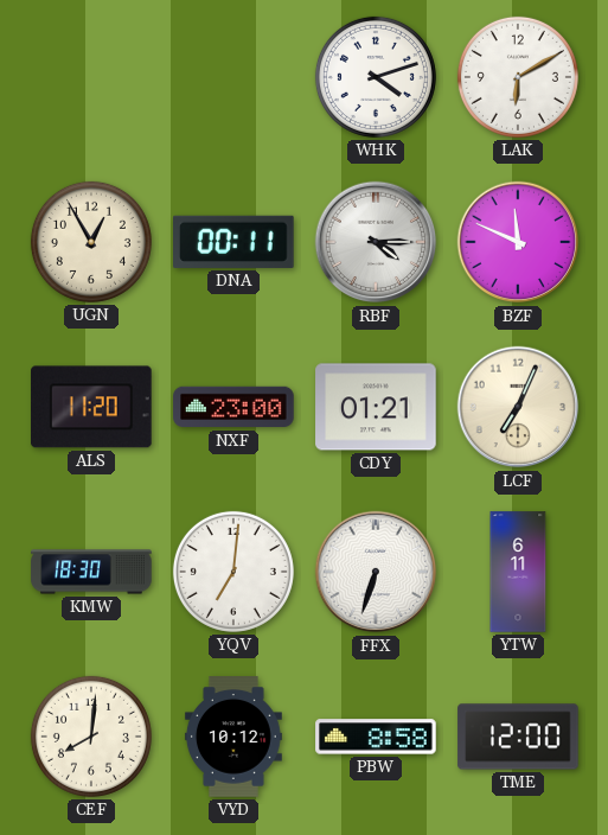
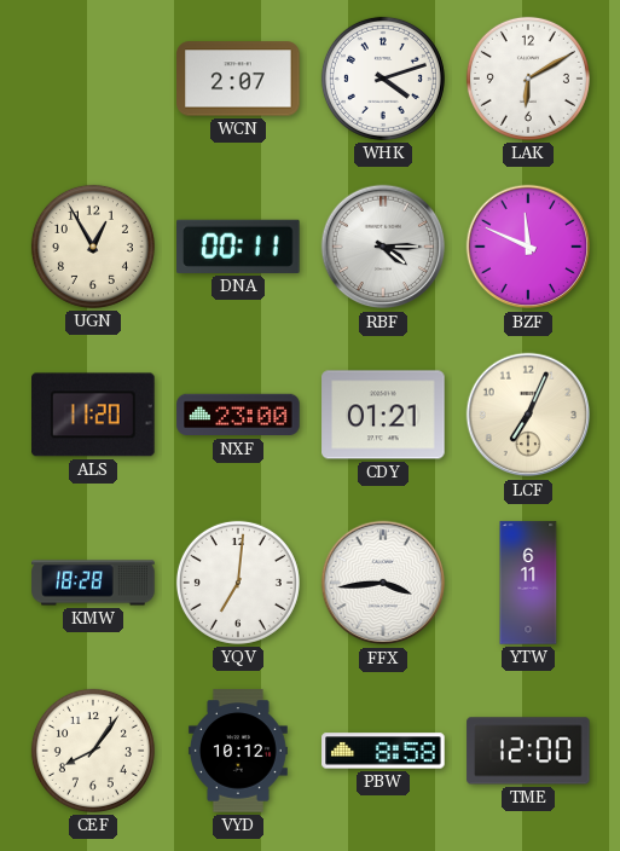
WCN: none -> 2:07
KMW: 18:30 -> 18:28
FFX: 6:33 -> 3:44
CEF: 8:01 -> 8:06
